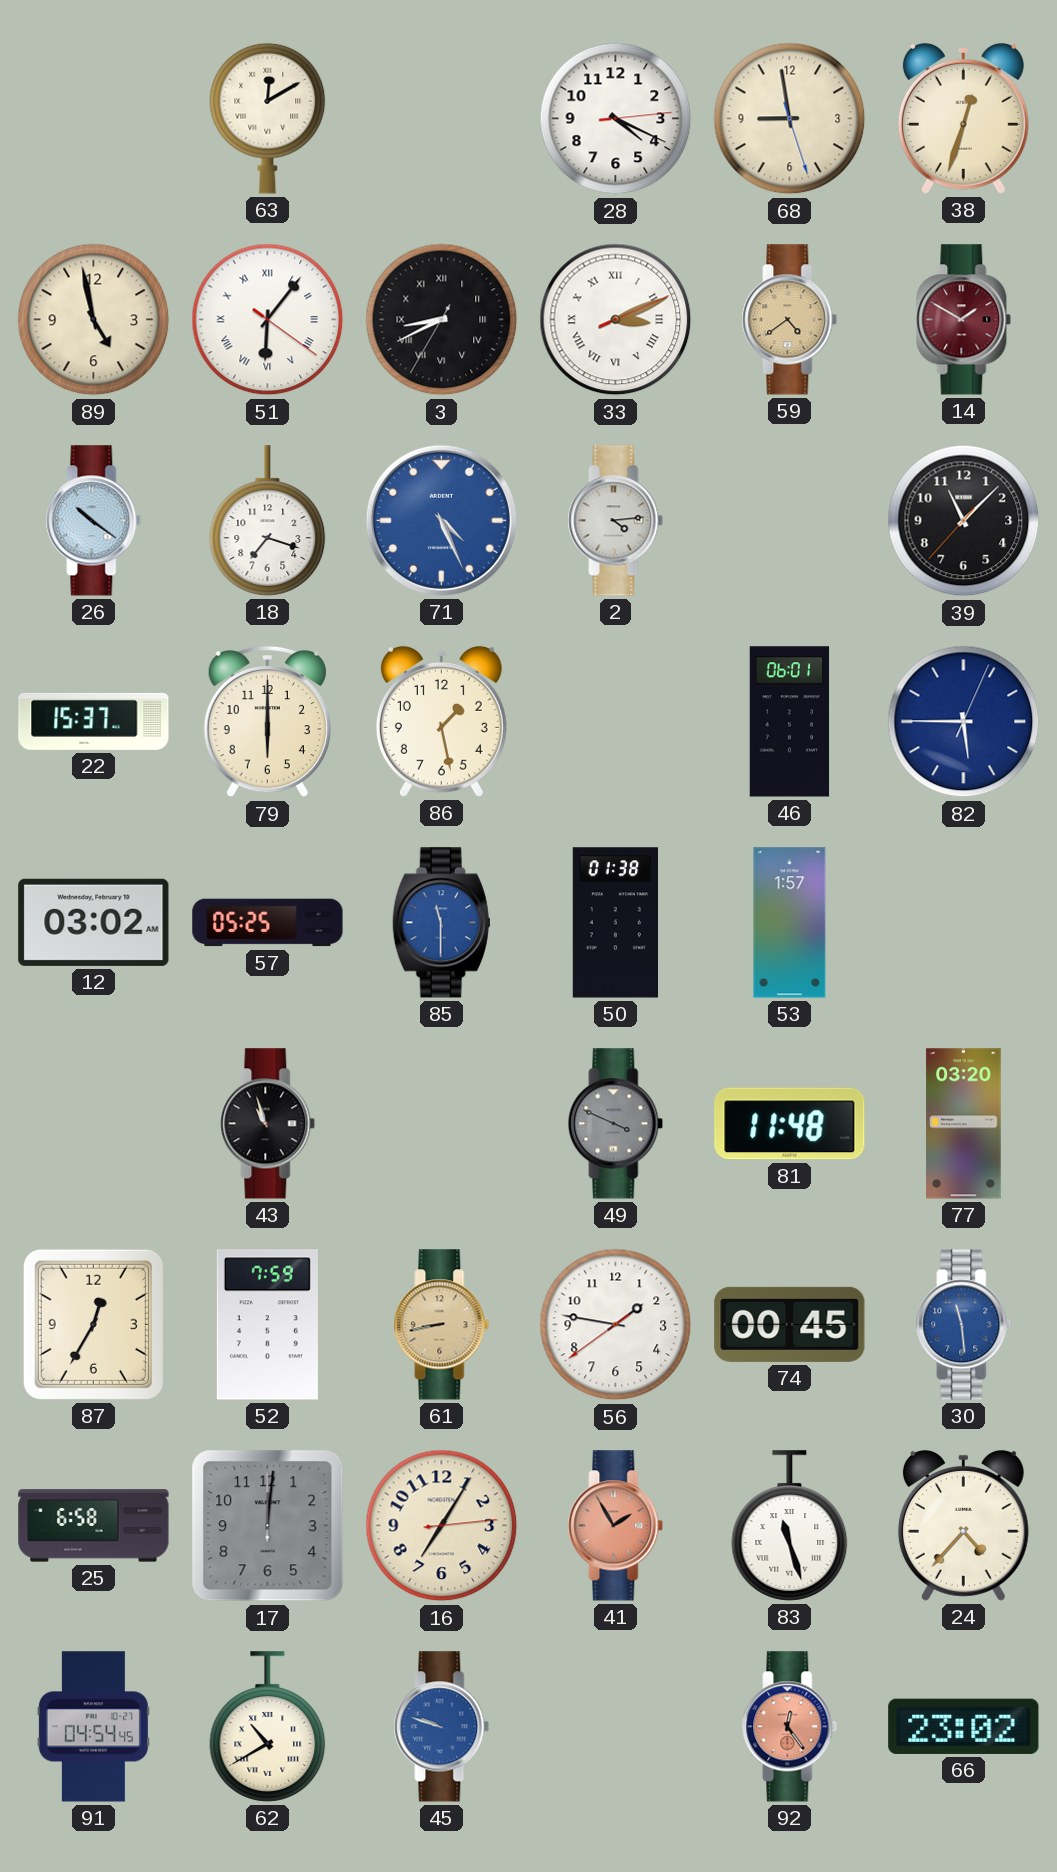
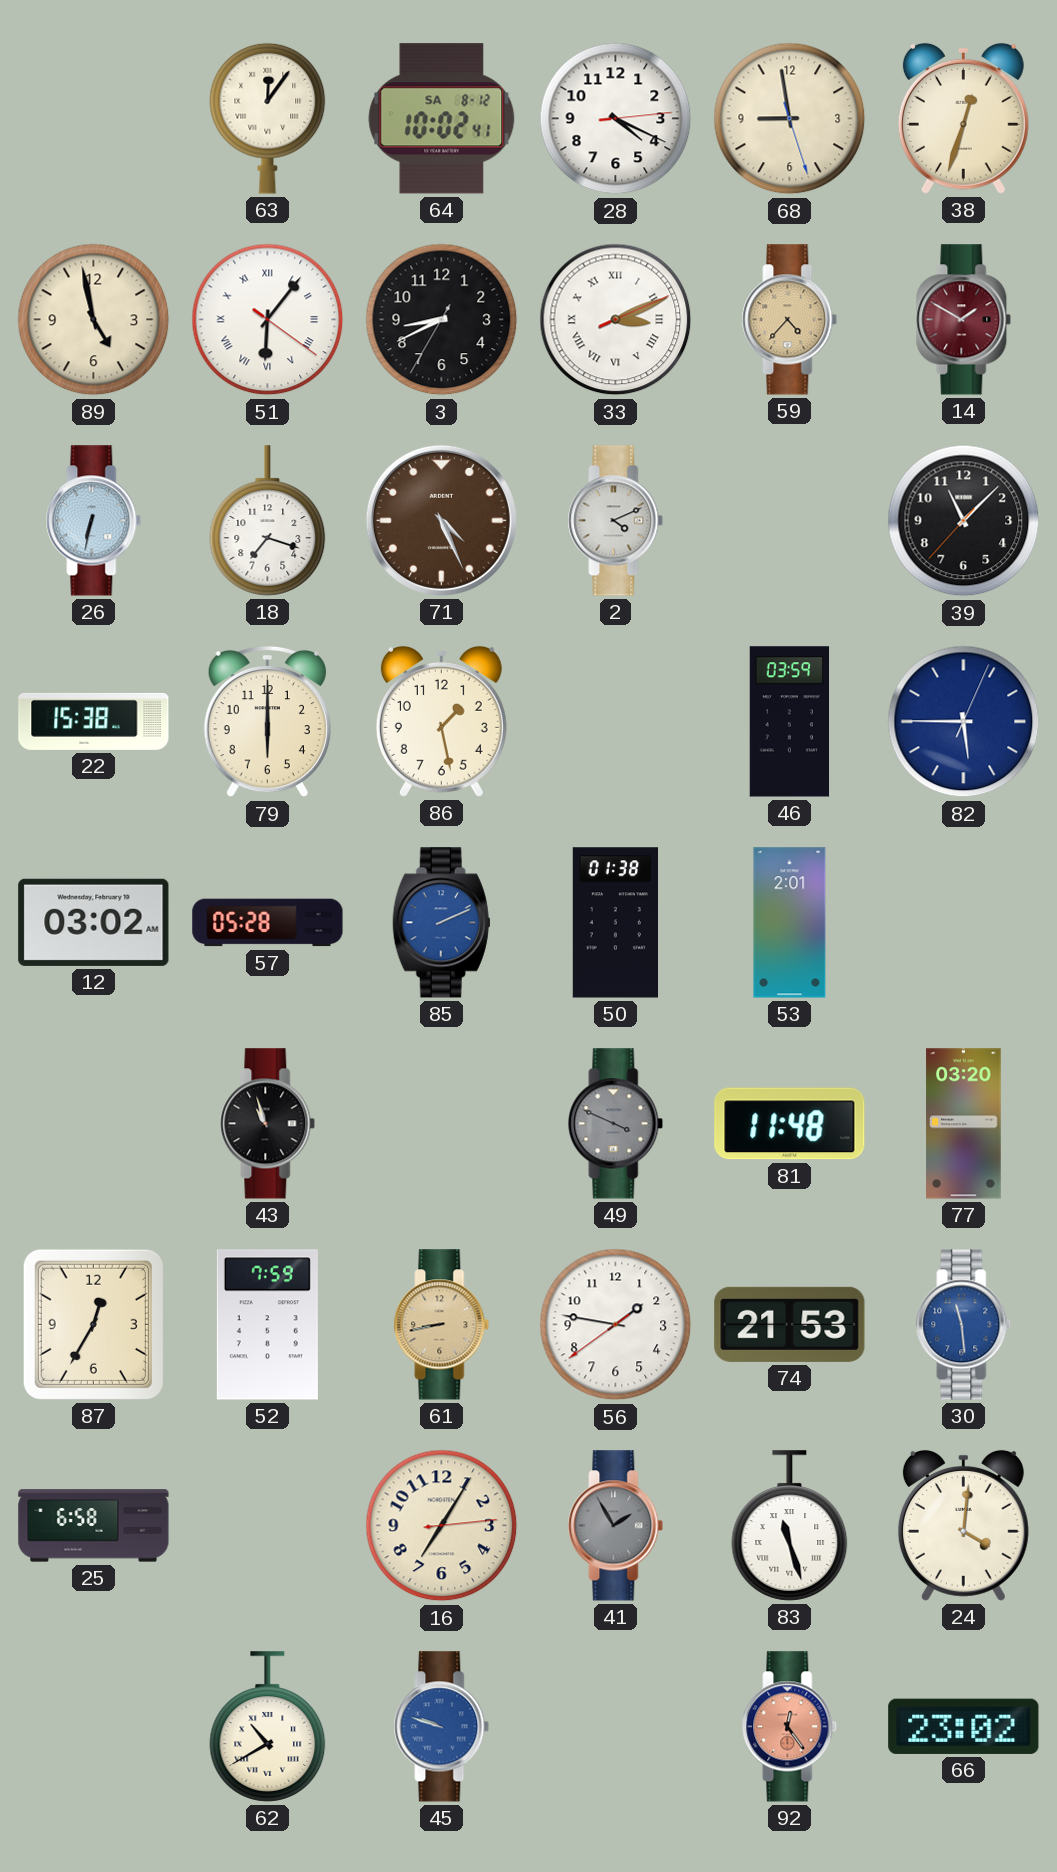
63: 12:10 -> 12:06
64: none -> 10:02
3 numerals: Roman -> Arabic
59: 4:39 -> 4:37
26: 10:21 -> 6:32
71 dial: blue -> brown
2: 4:14 -> 4:11
22: 15:37 -> 15:38
46: 06:01 -> 03:59
57: 05:25 -> 05:28
85: 11:30 -> 2:11
53: 1:57 -> 2:01
74: 00:45 -> 21:53
17: 12:01 -> none
41 dial: salmon -> grey
24: 4:37 -> 4:01
91: 04:54 -> none
